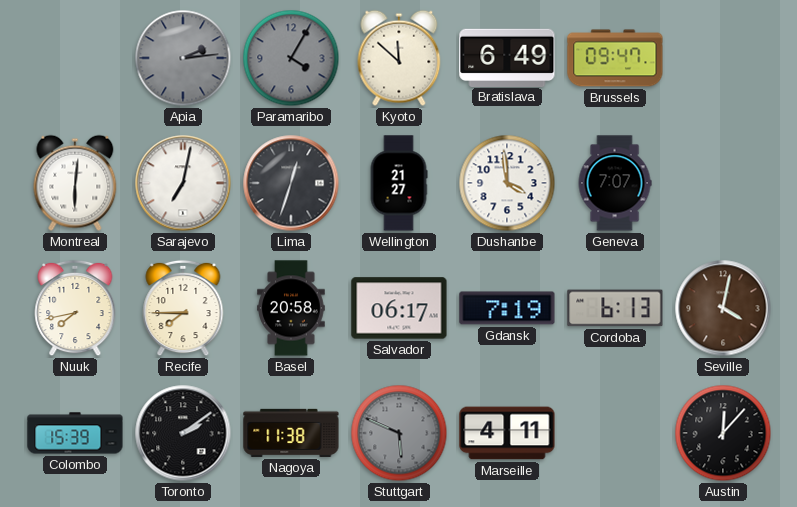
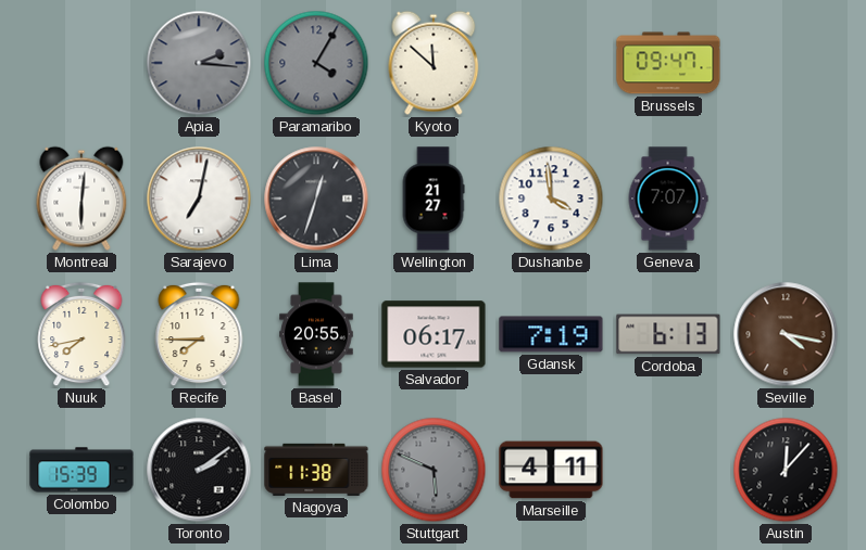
Apia: 2:14 -> 2:16
Bratislava: 6:49 -> none
Basel: 20:58 -> 20:55
Seville: 4:02 -> 4:17
